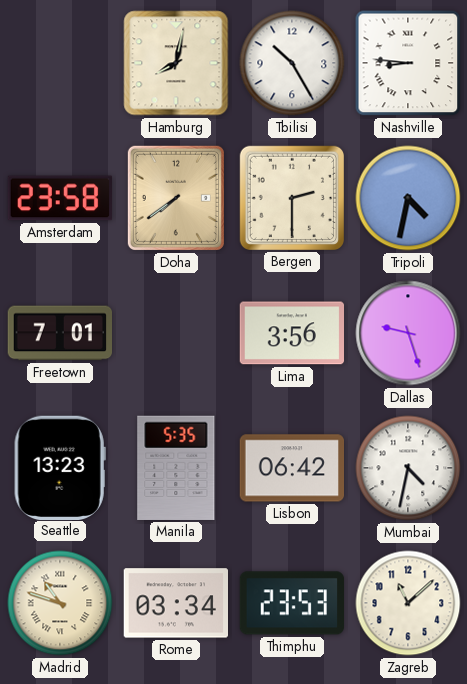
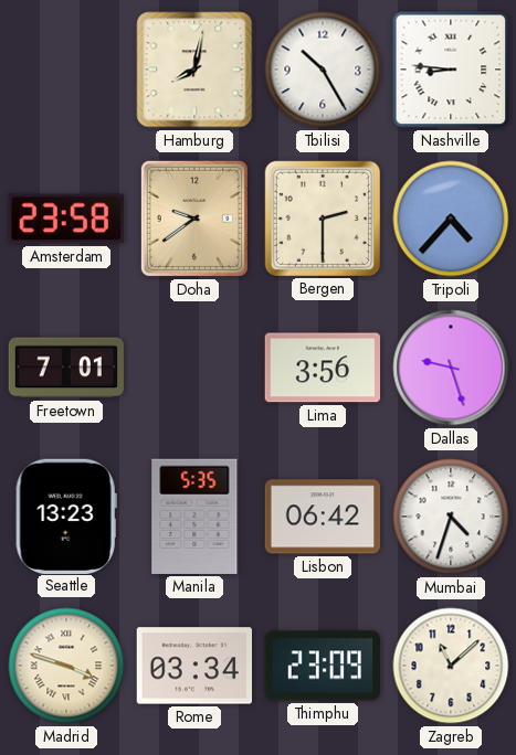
Doha: 7:39 -> 9:39
Tripoli: 4:32 -> 4:37
Mumbai: 4:32 -> 4:33
Madrid: 10:48 -> 3:48
Thimphu: 23:53 -> 23:09
